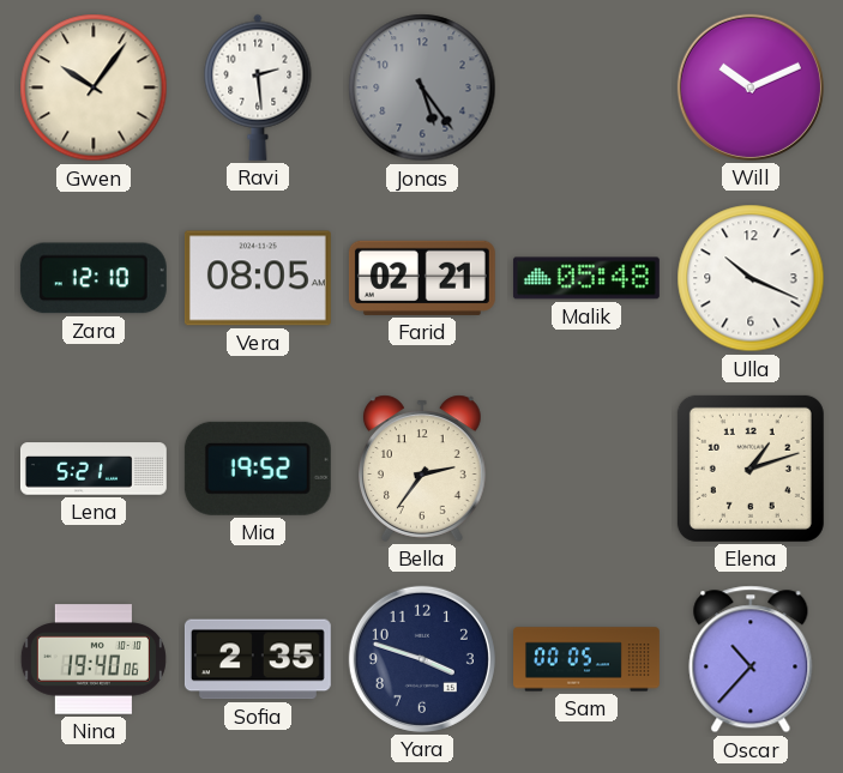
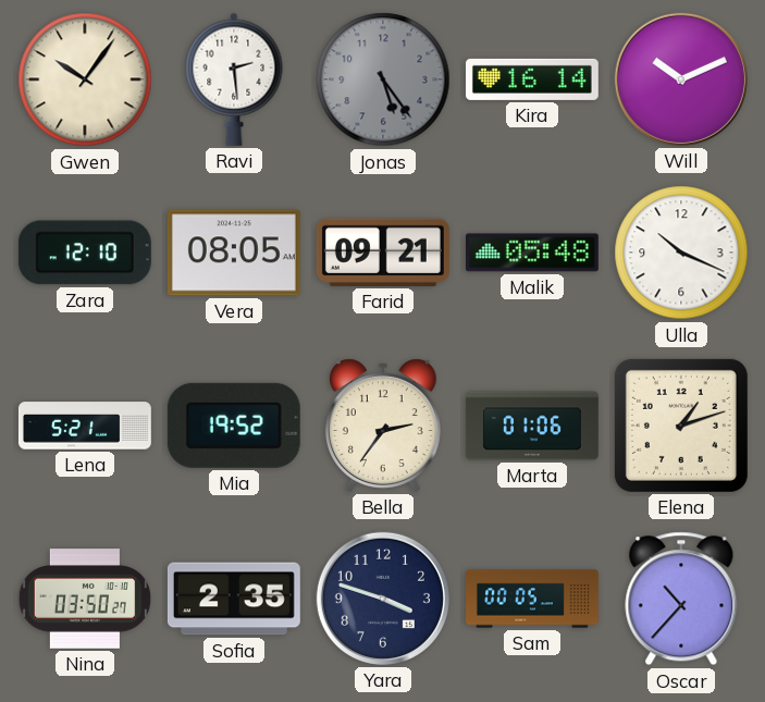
Kira: none -> 16:14
Farid: 02:21 -> 09:21
Marta: none -> 01:06
Nina: 19:40 -> 03:50
